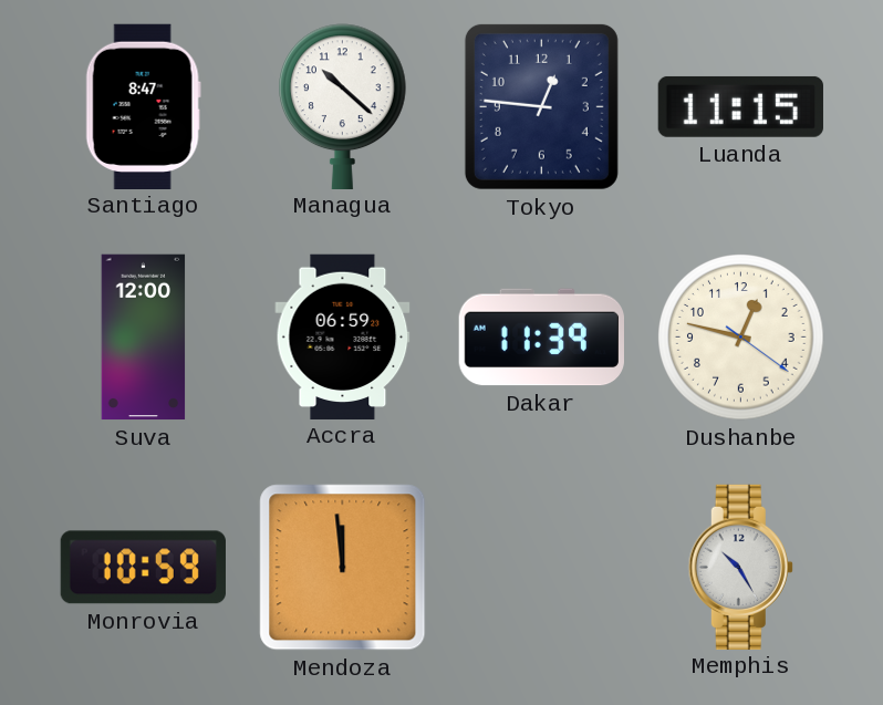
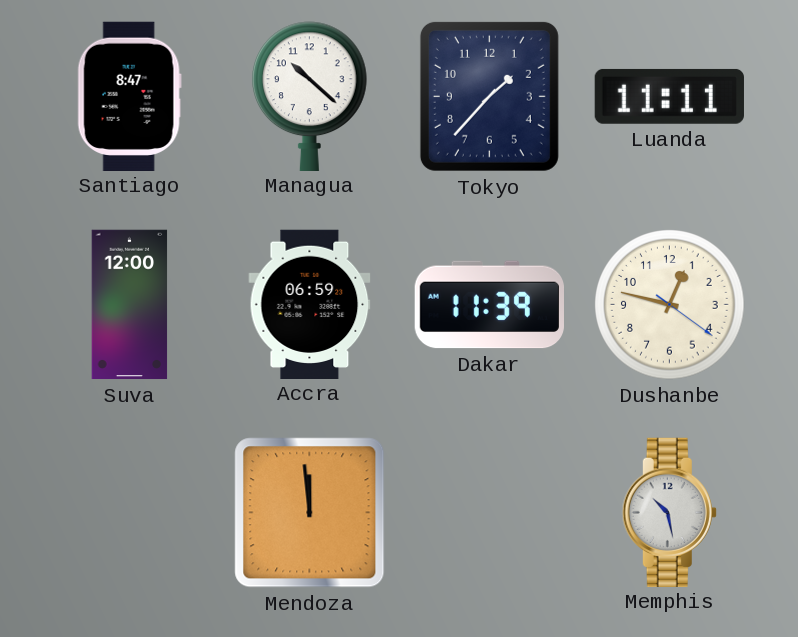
Tokyo: 12:46 -> 1:37
Luanda: 11:15 -> 11:11
Monrovia: 10:59 -> none
Memphis: 10:25 -> 10:28
